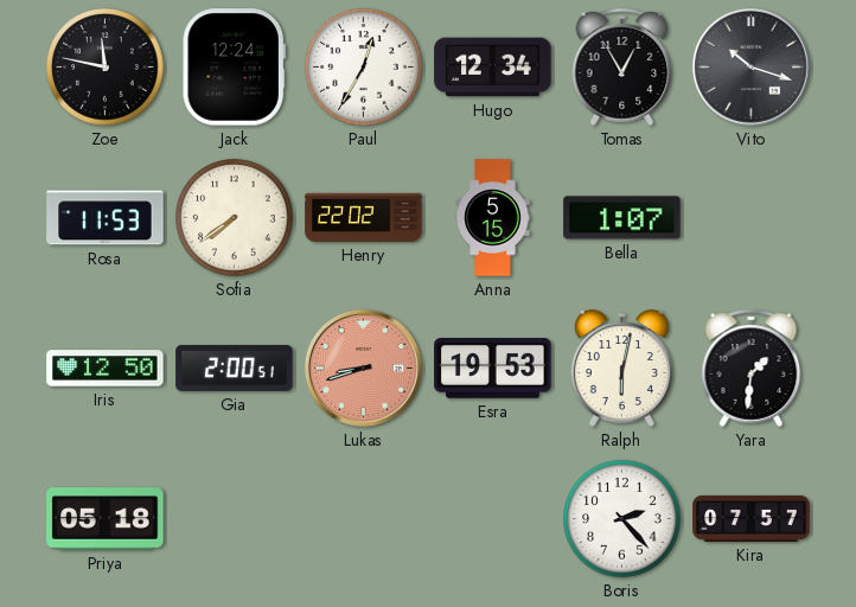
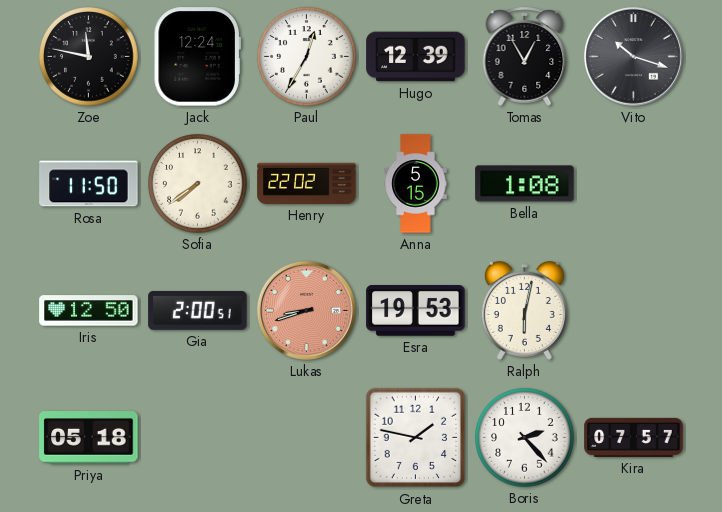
Hugo: 12:34 -> 12:39
Rosa: 11:53 -> 11:50
Bella: 1:07 -> 1:08
Yara: 1:31 -> none
Greta: none -> 1:47
